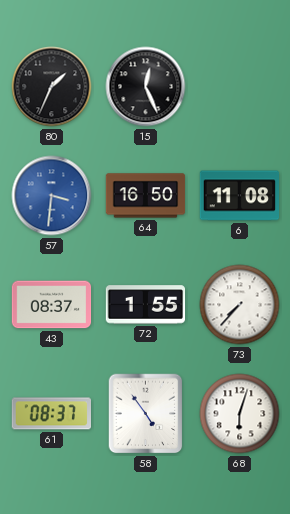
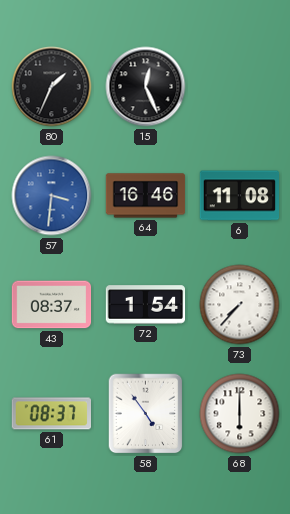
64: 16:50 -> 16:46
72: 1:55 -> 1:54
68: 6:03 -> 6:00
